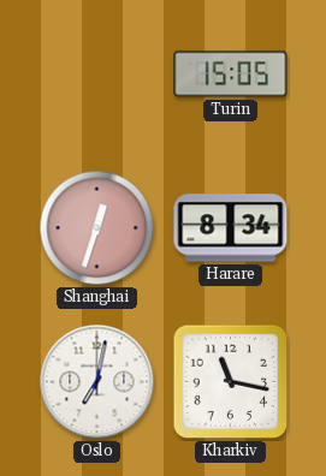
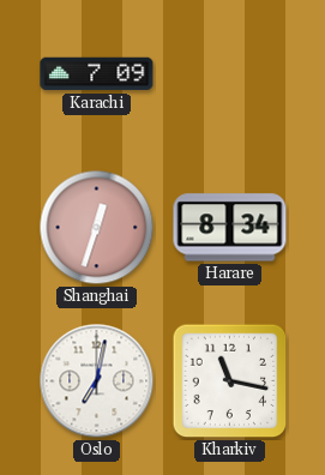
Karachi: none -> 7:09
Turin: 15:05 -> none
